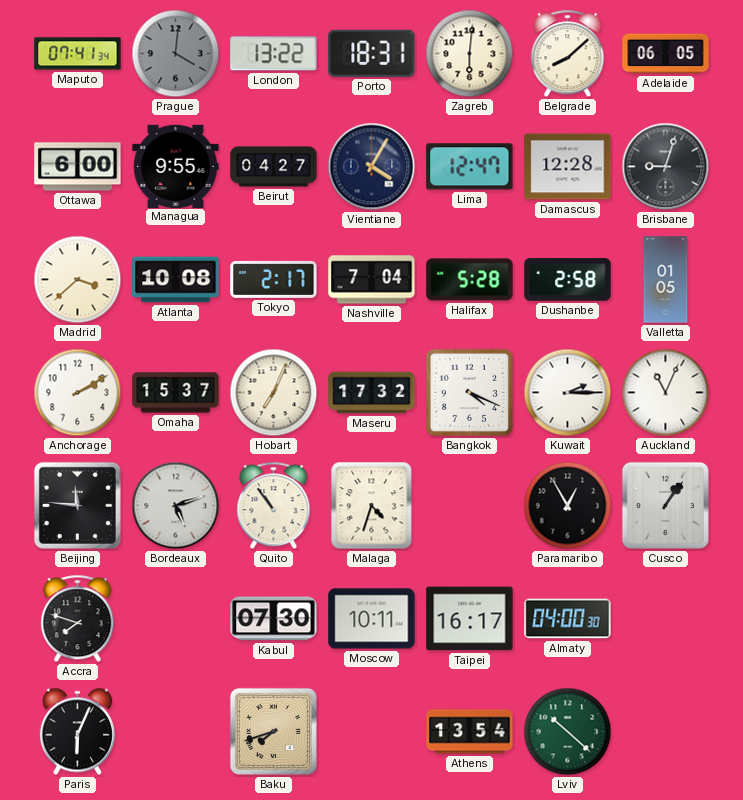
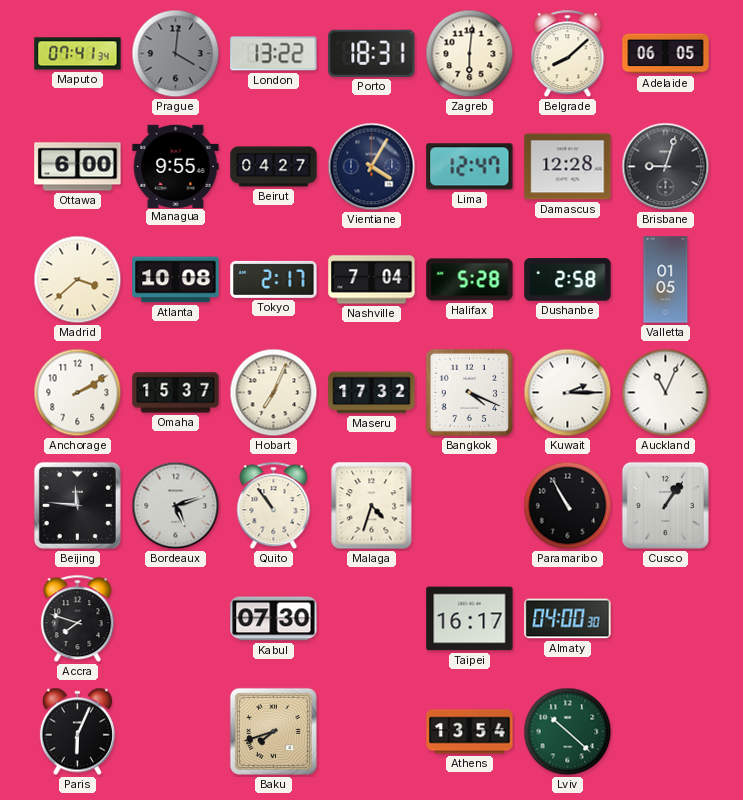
Paramaribo: 12:55 -> 10:55
Moscow: 10:11 -> none
